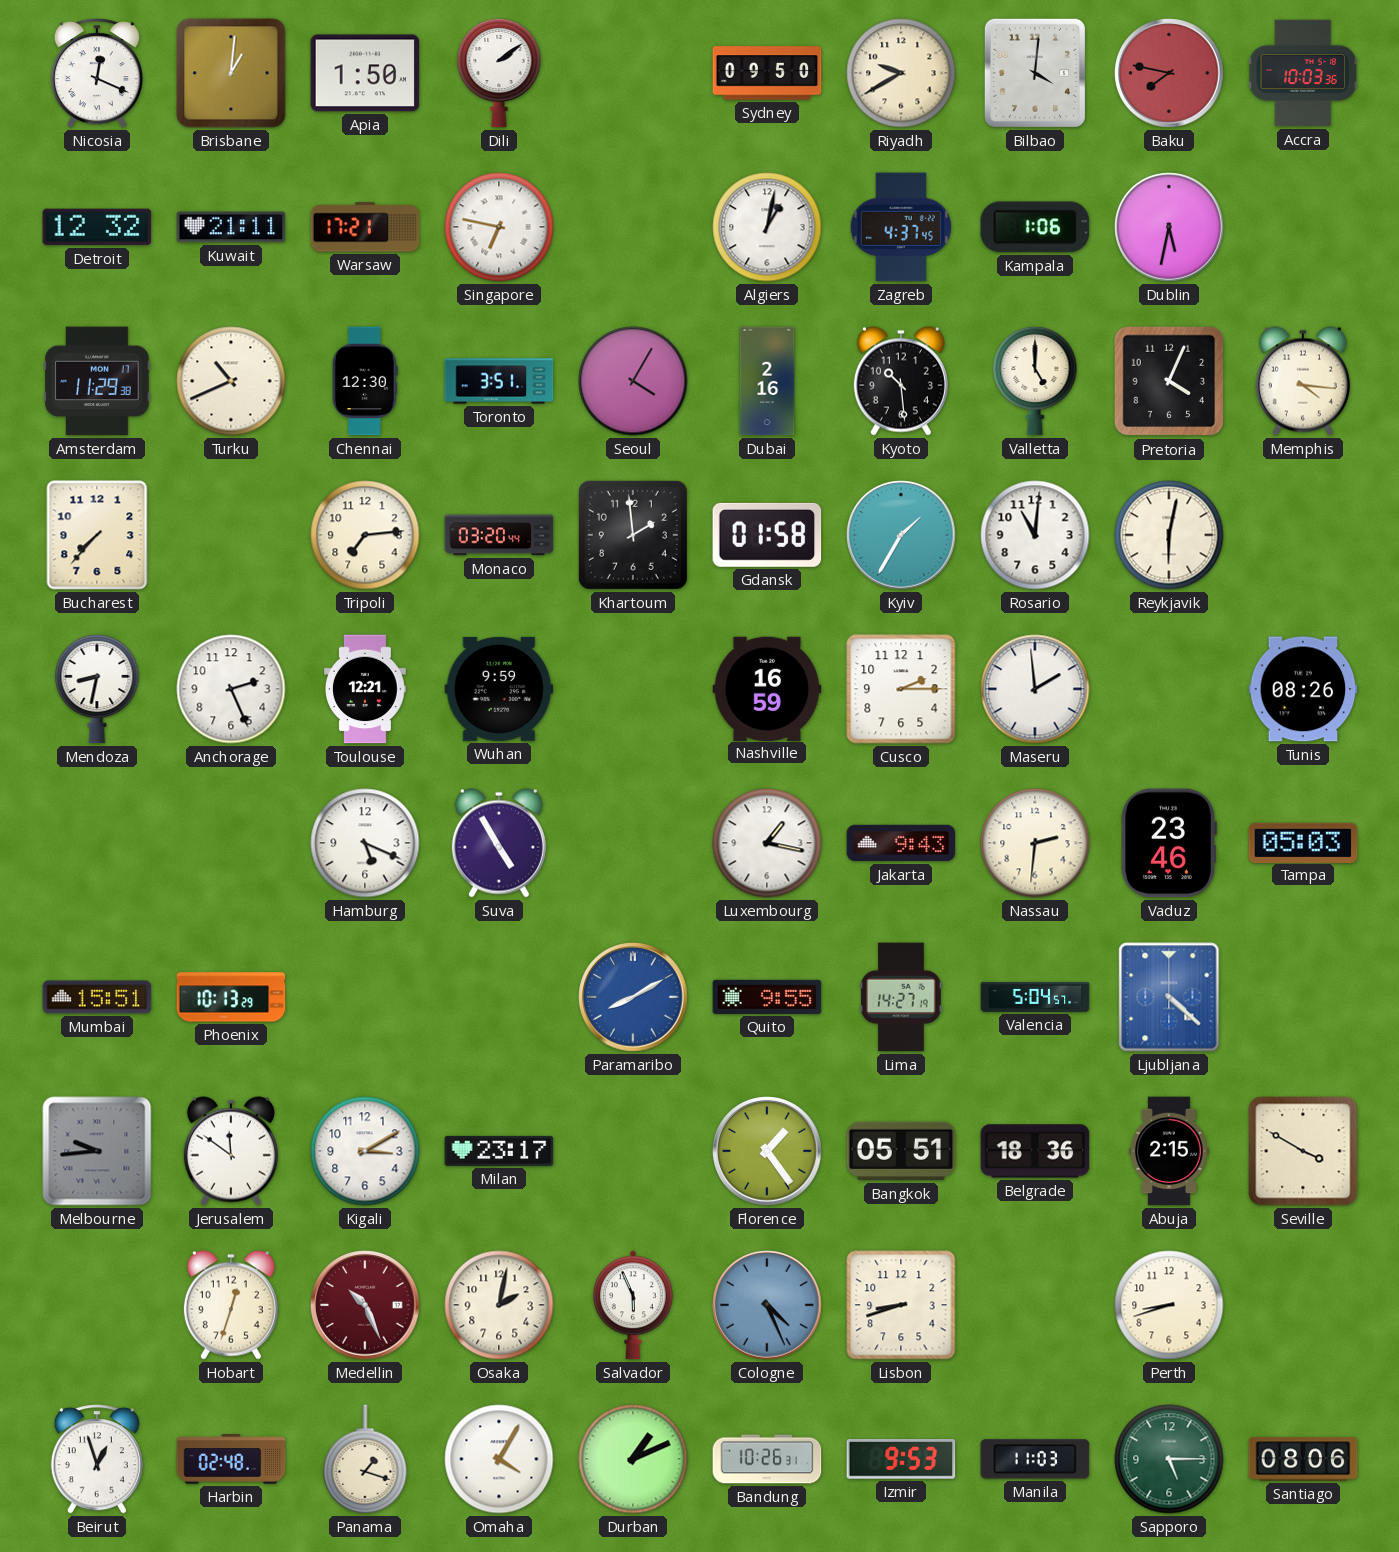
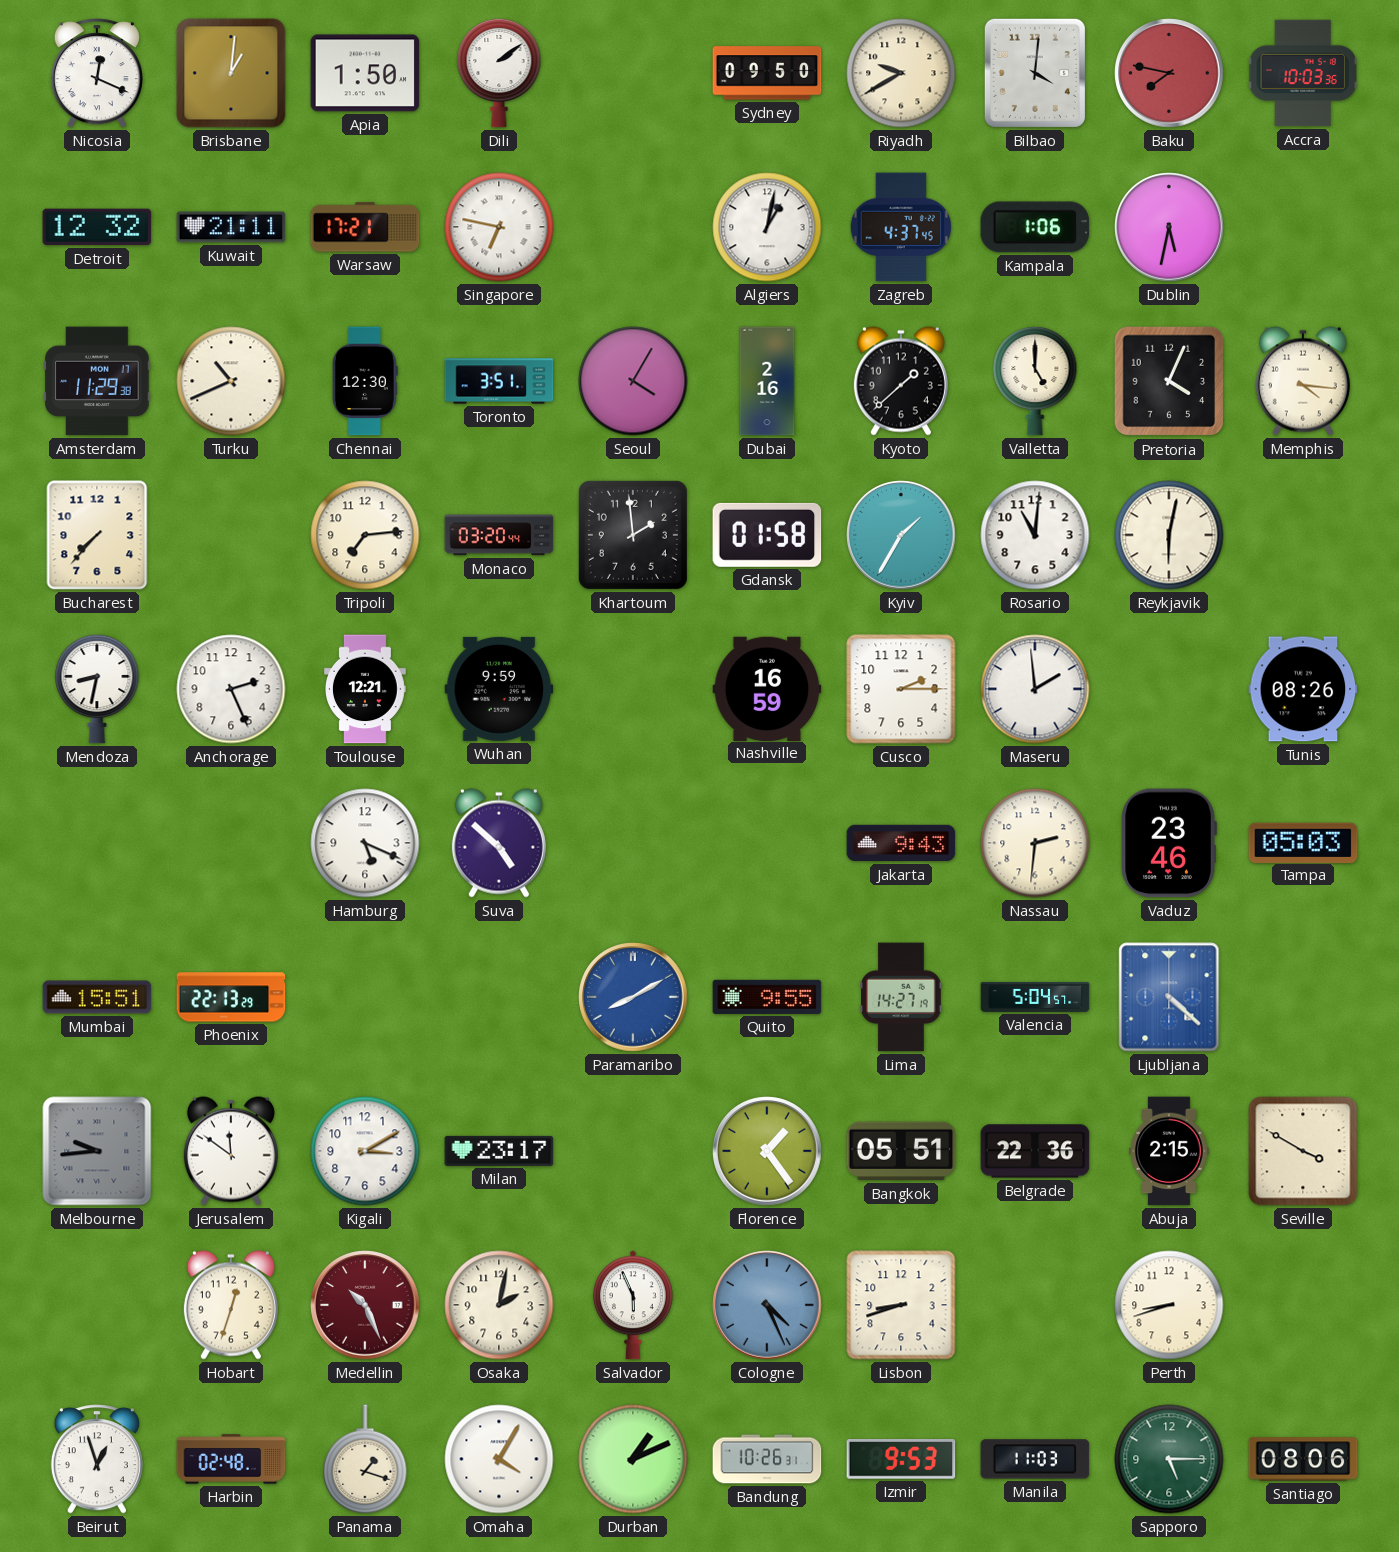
Kyoto: 10:29 -> 1:38
Suva: 4:55 -> 4:52
Luxembourg: 1:17 -> none
Phoenix: 10:13 -> 22:13
Belgrade: 18:36 -> 22:36
